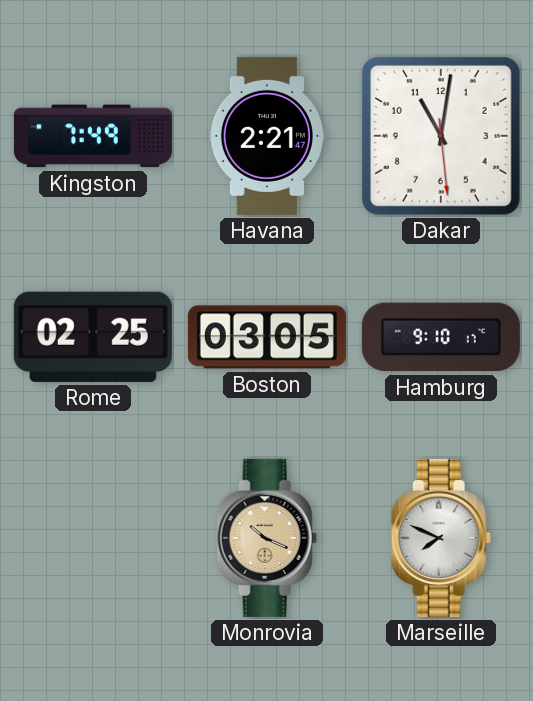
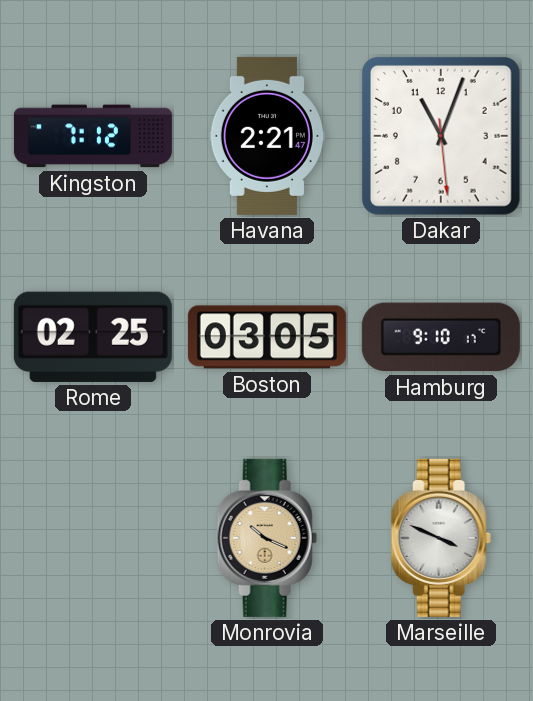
Kingston: 7:49 -> 7:12
Dakar: 11:01 -> 11:03
Marseille: 7:49 -> 3:49
